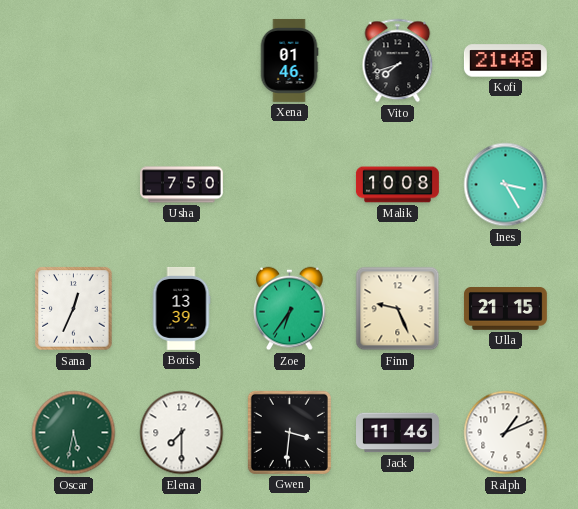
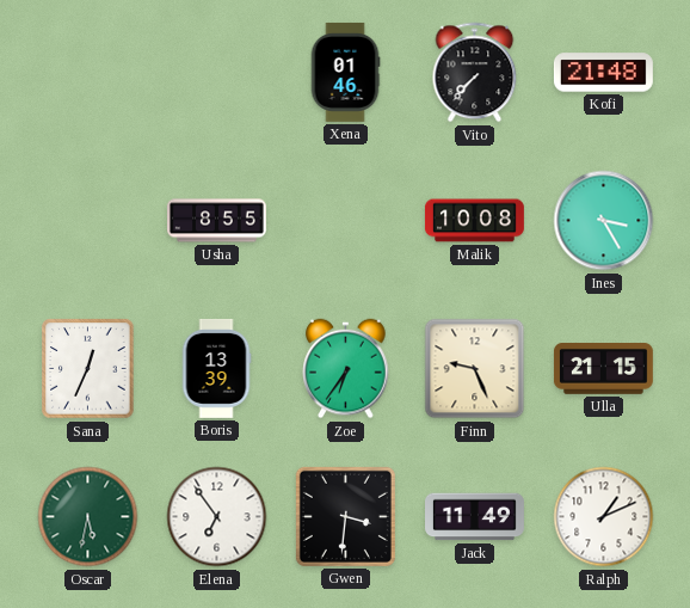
Vito: 7:42 -> 7:37
Usha: 7:50 -> 8:55
Elena: 7:30 -> 6:54
Jack: 11:46 -> 11:49
